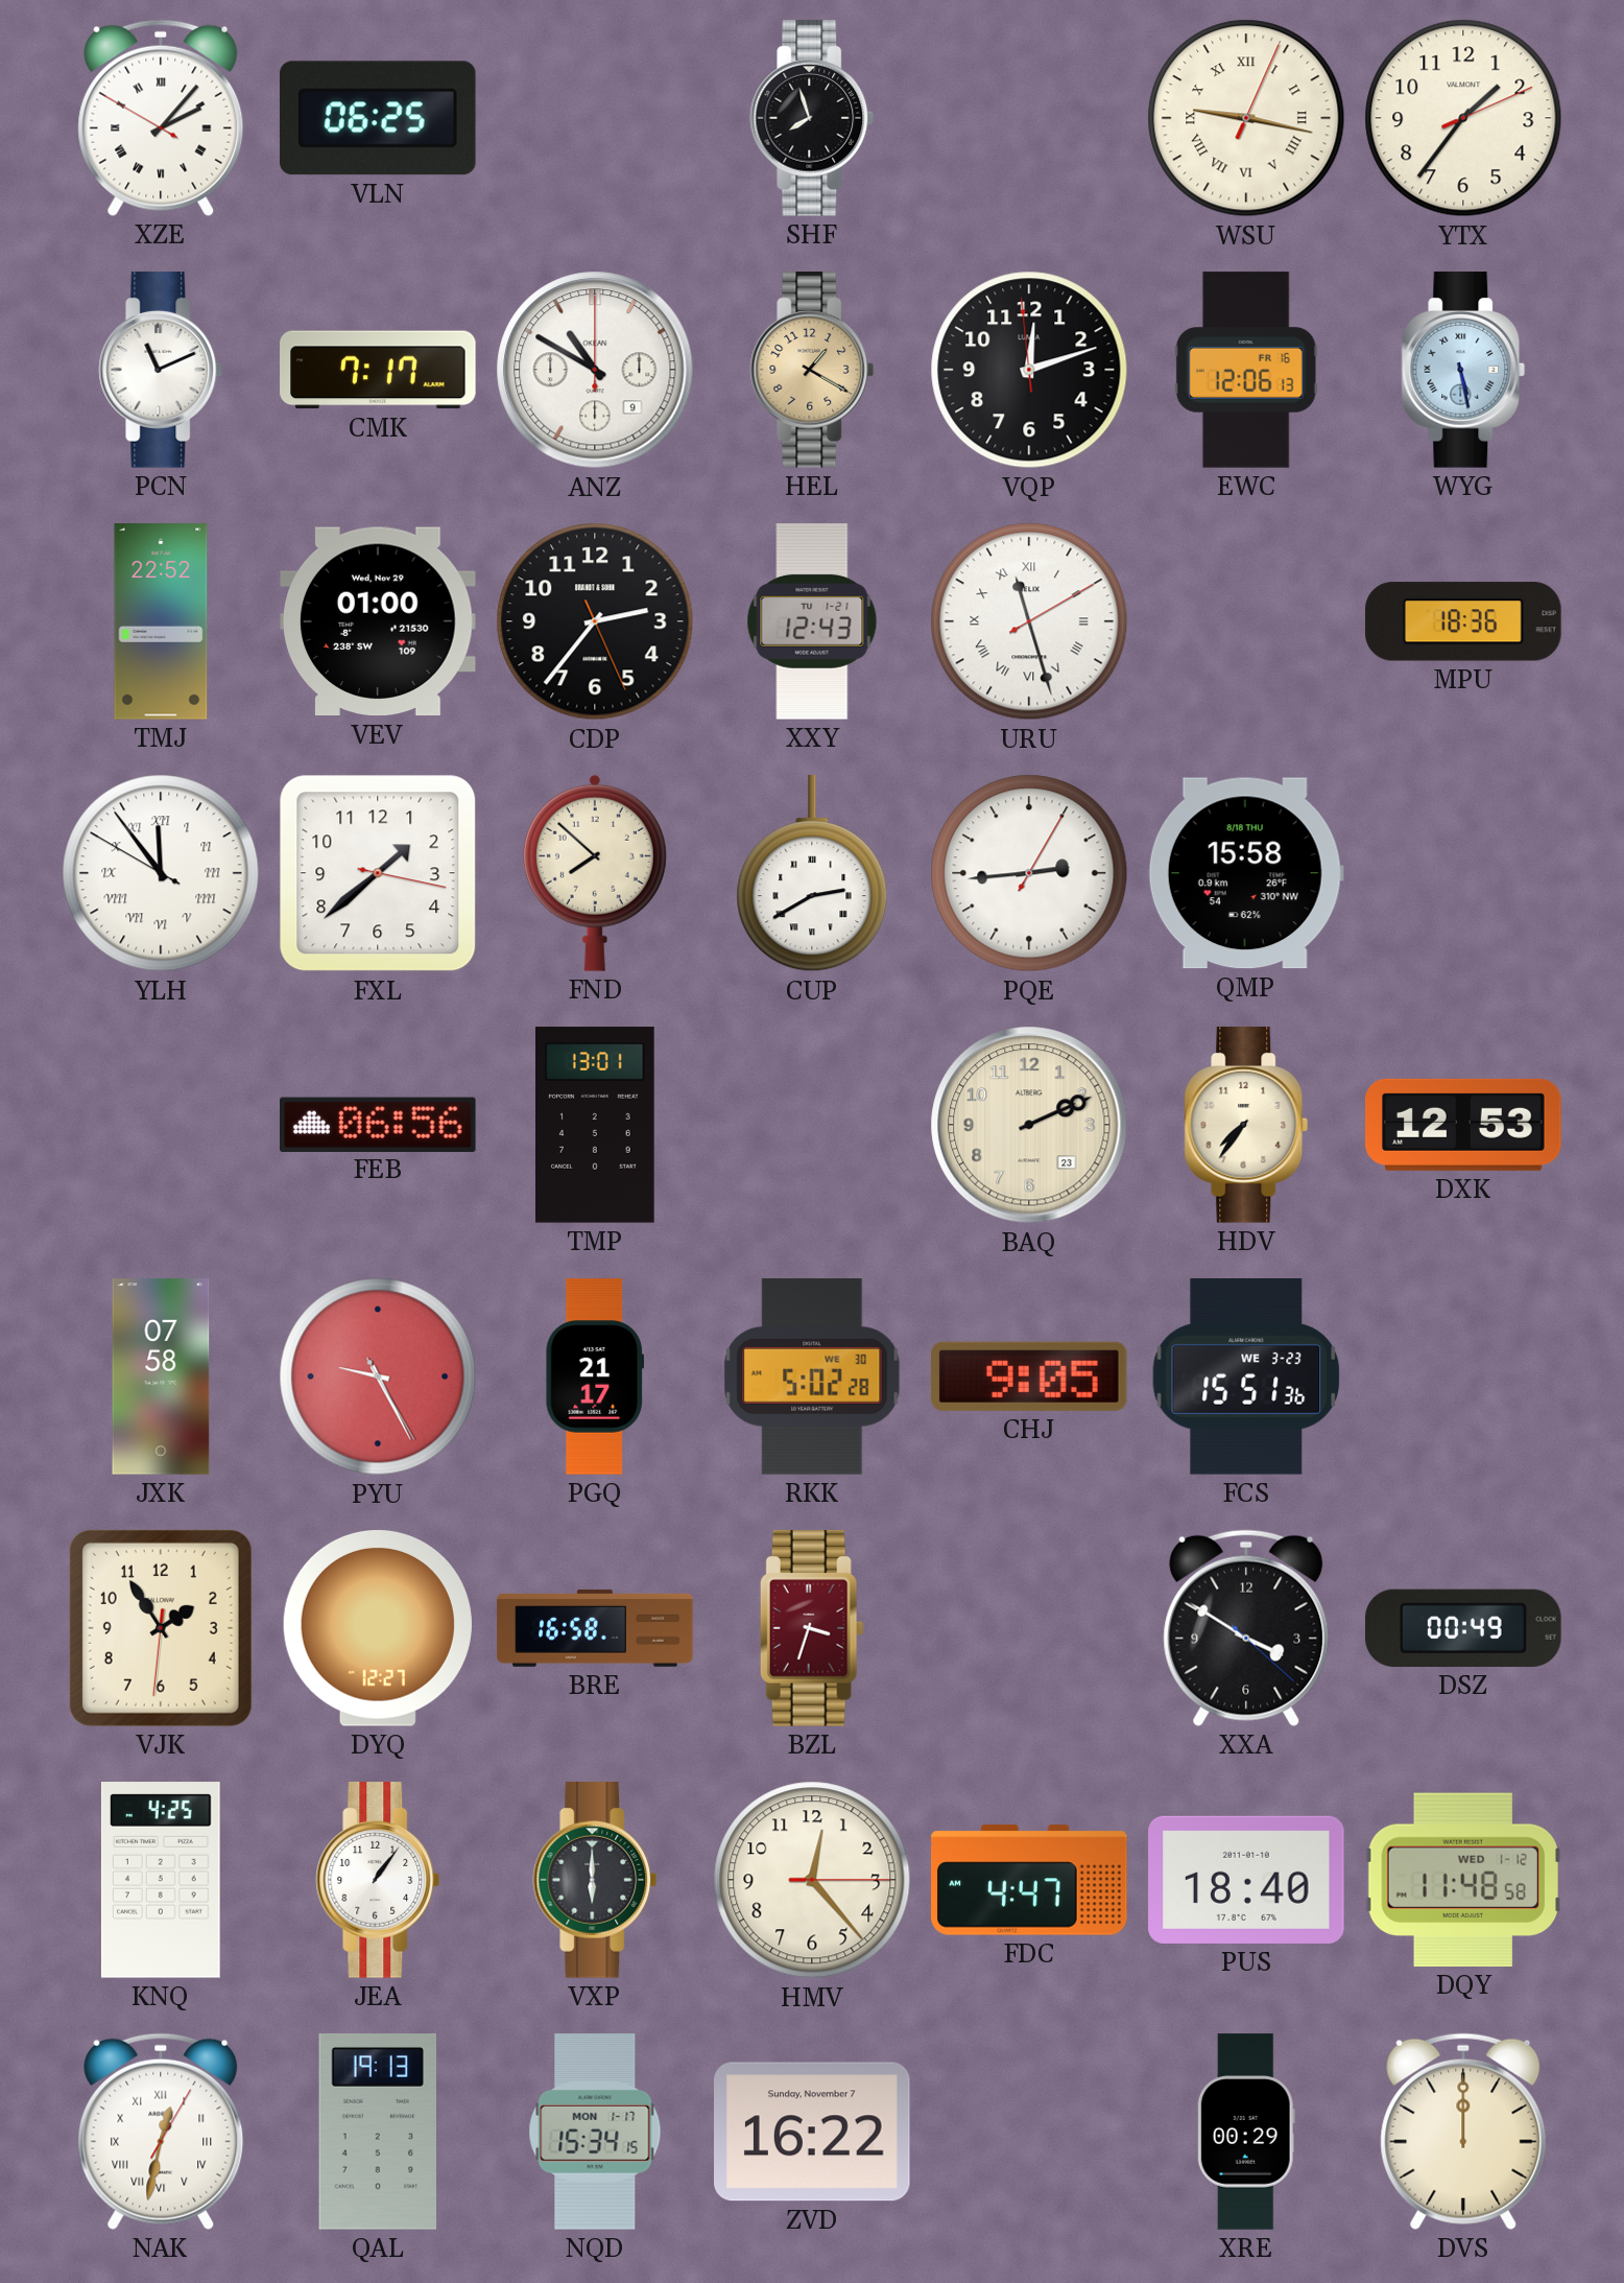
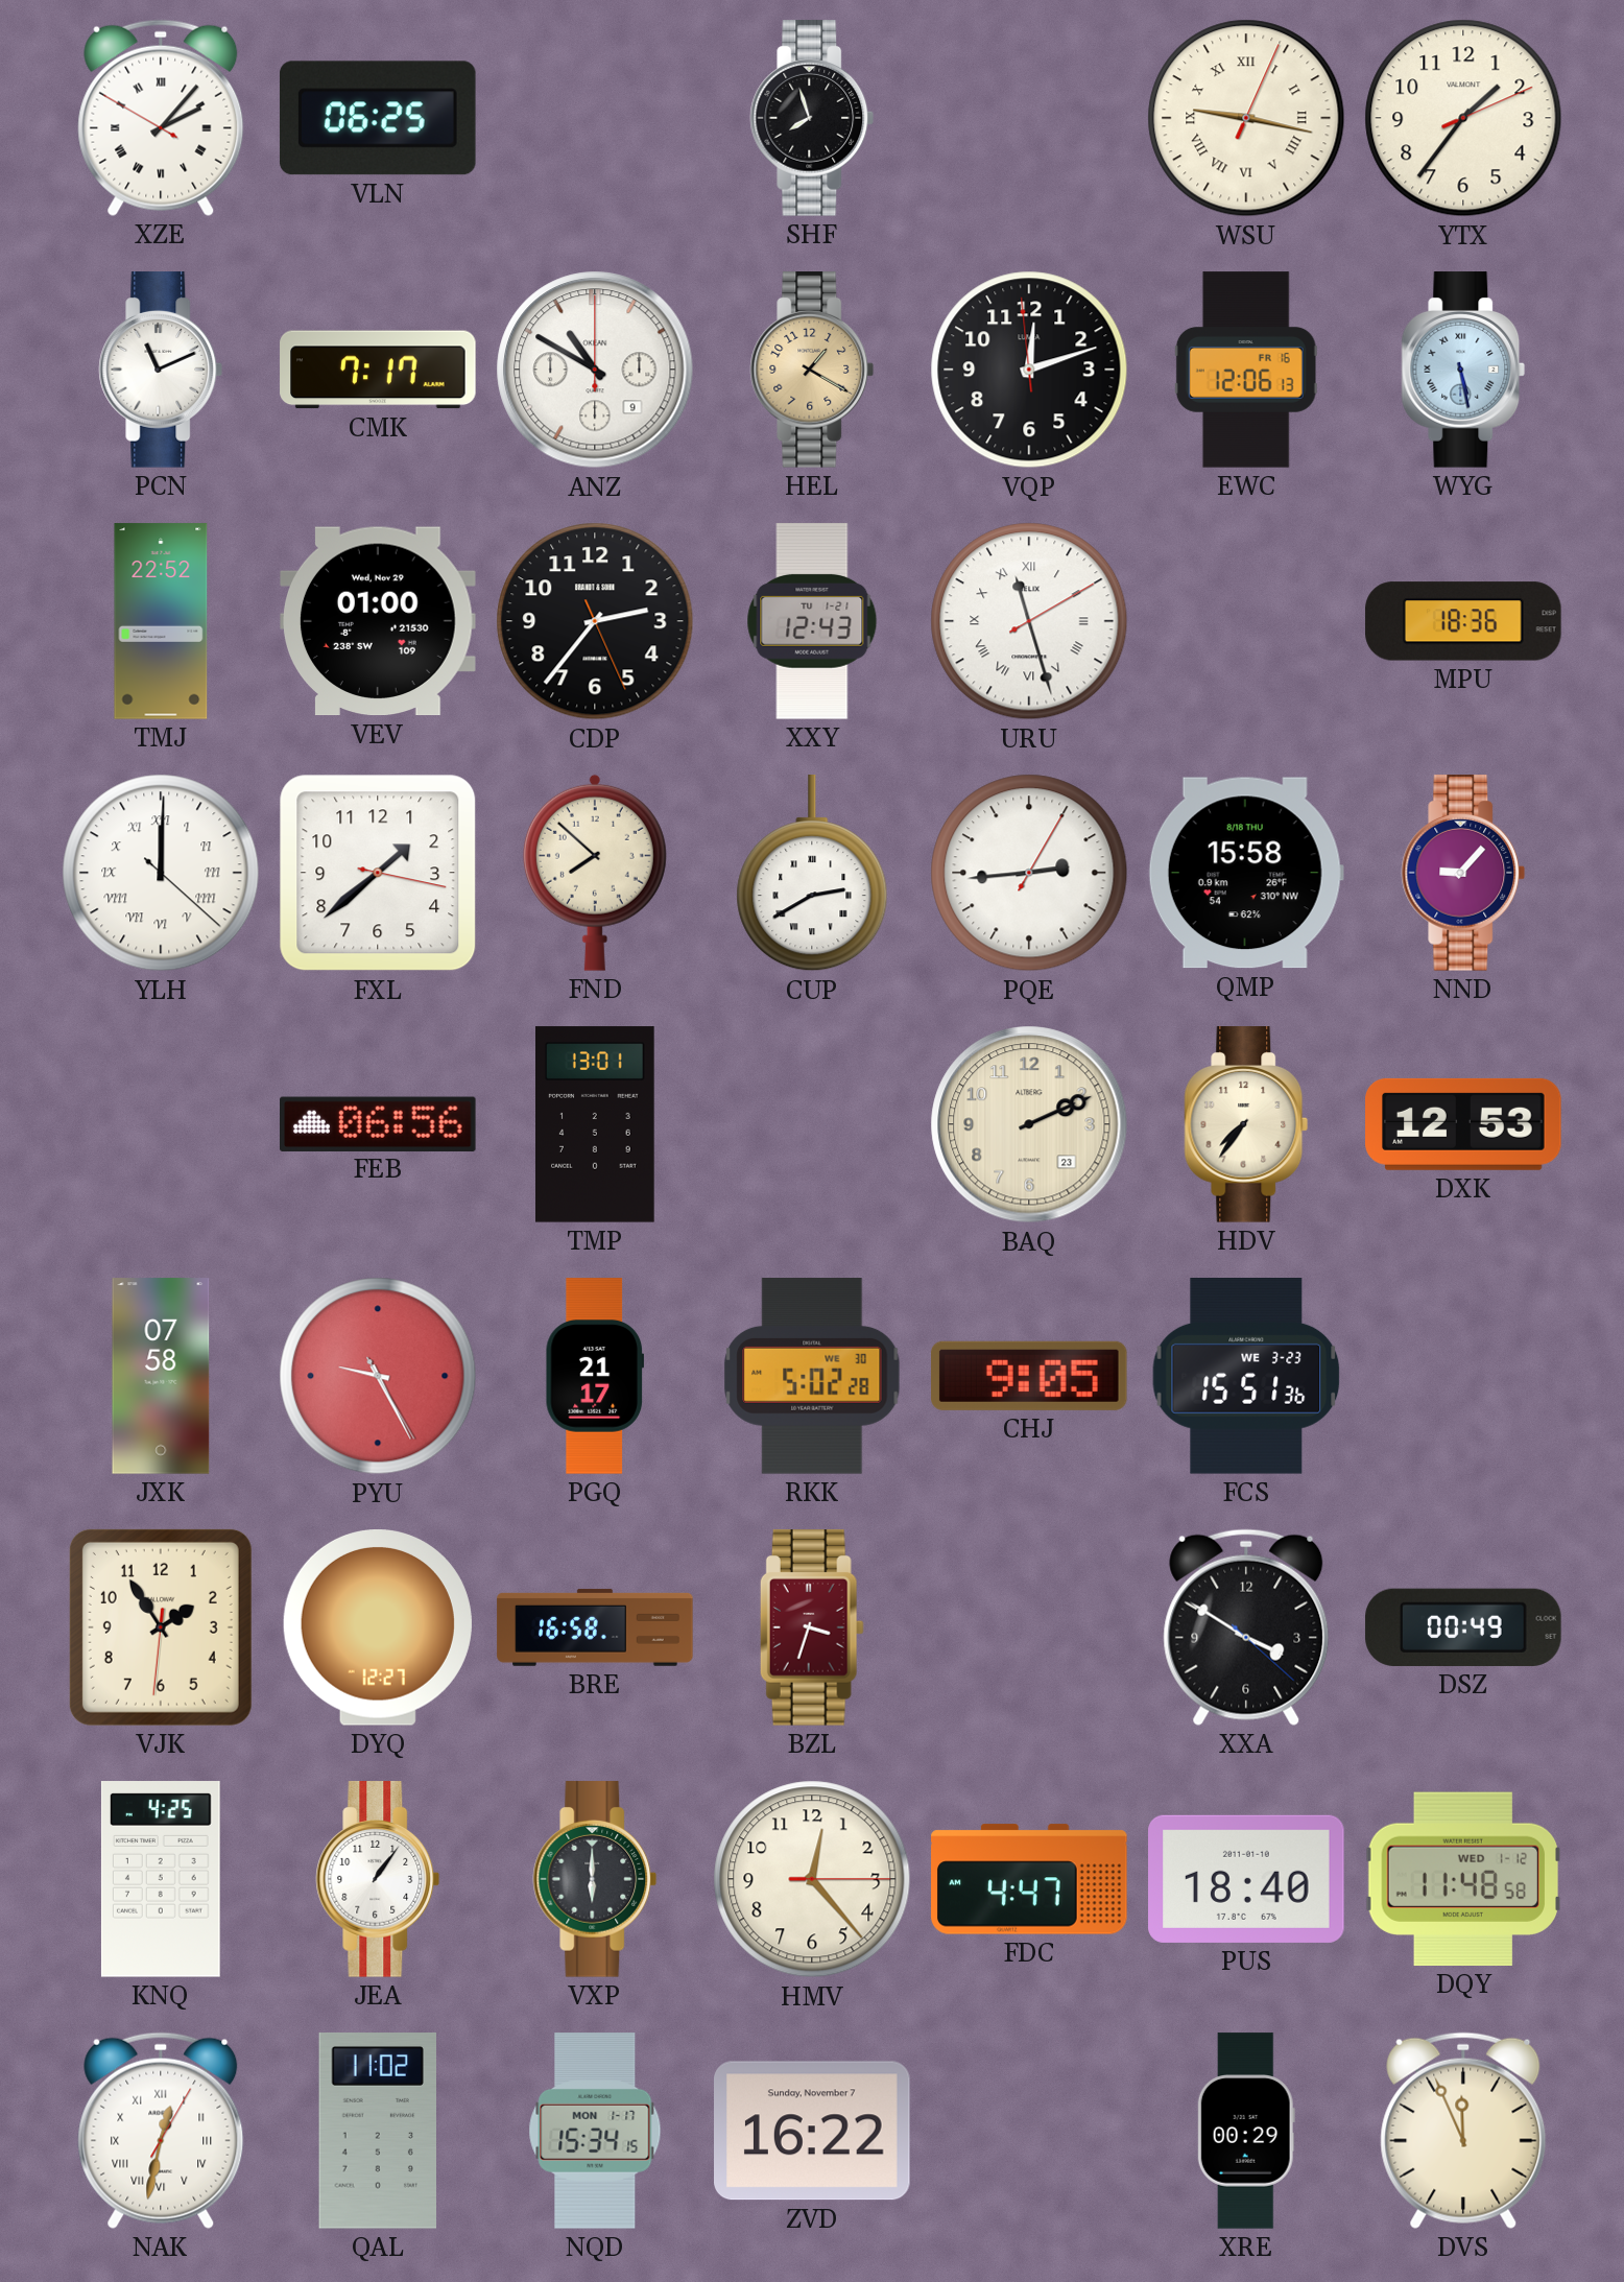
YLH: 11:53 -> 12:00
NND: none -> 9:07
QAL: 19:13 -> 11:02
DVS: 12:00 -> 11:56
